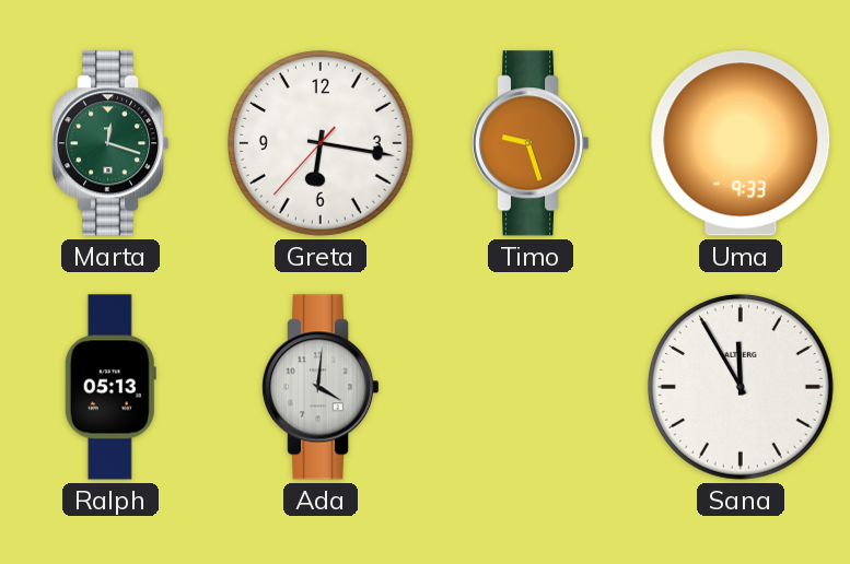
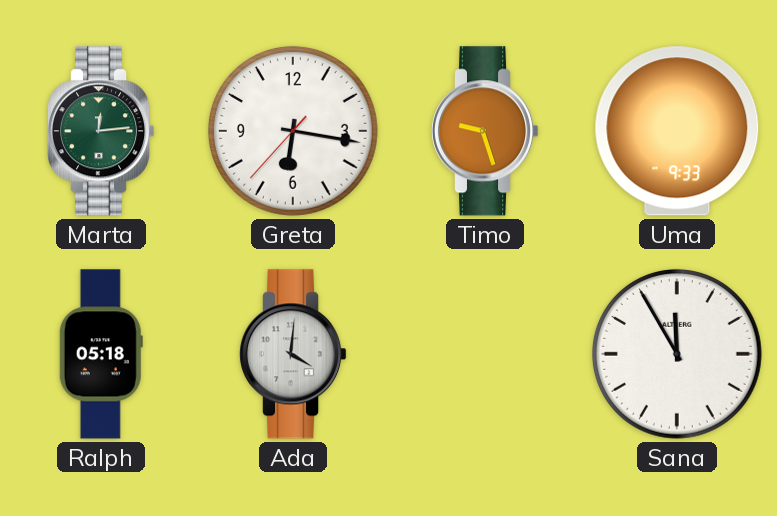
Marta: 12:18 -> 12:14
Ralph: 05:13 -> 05:18
